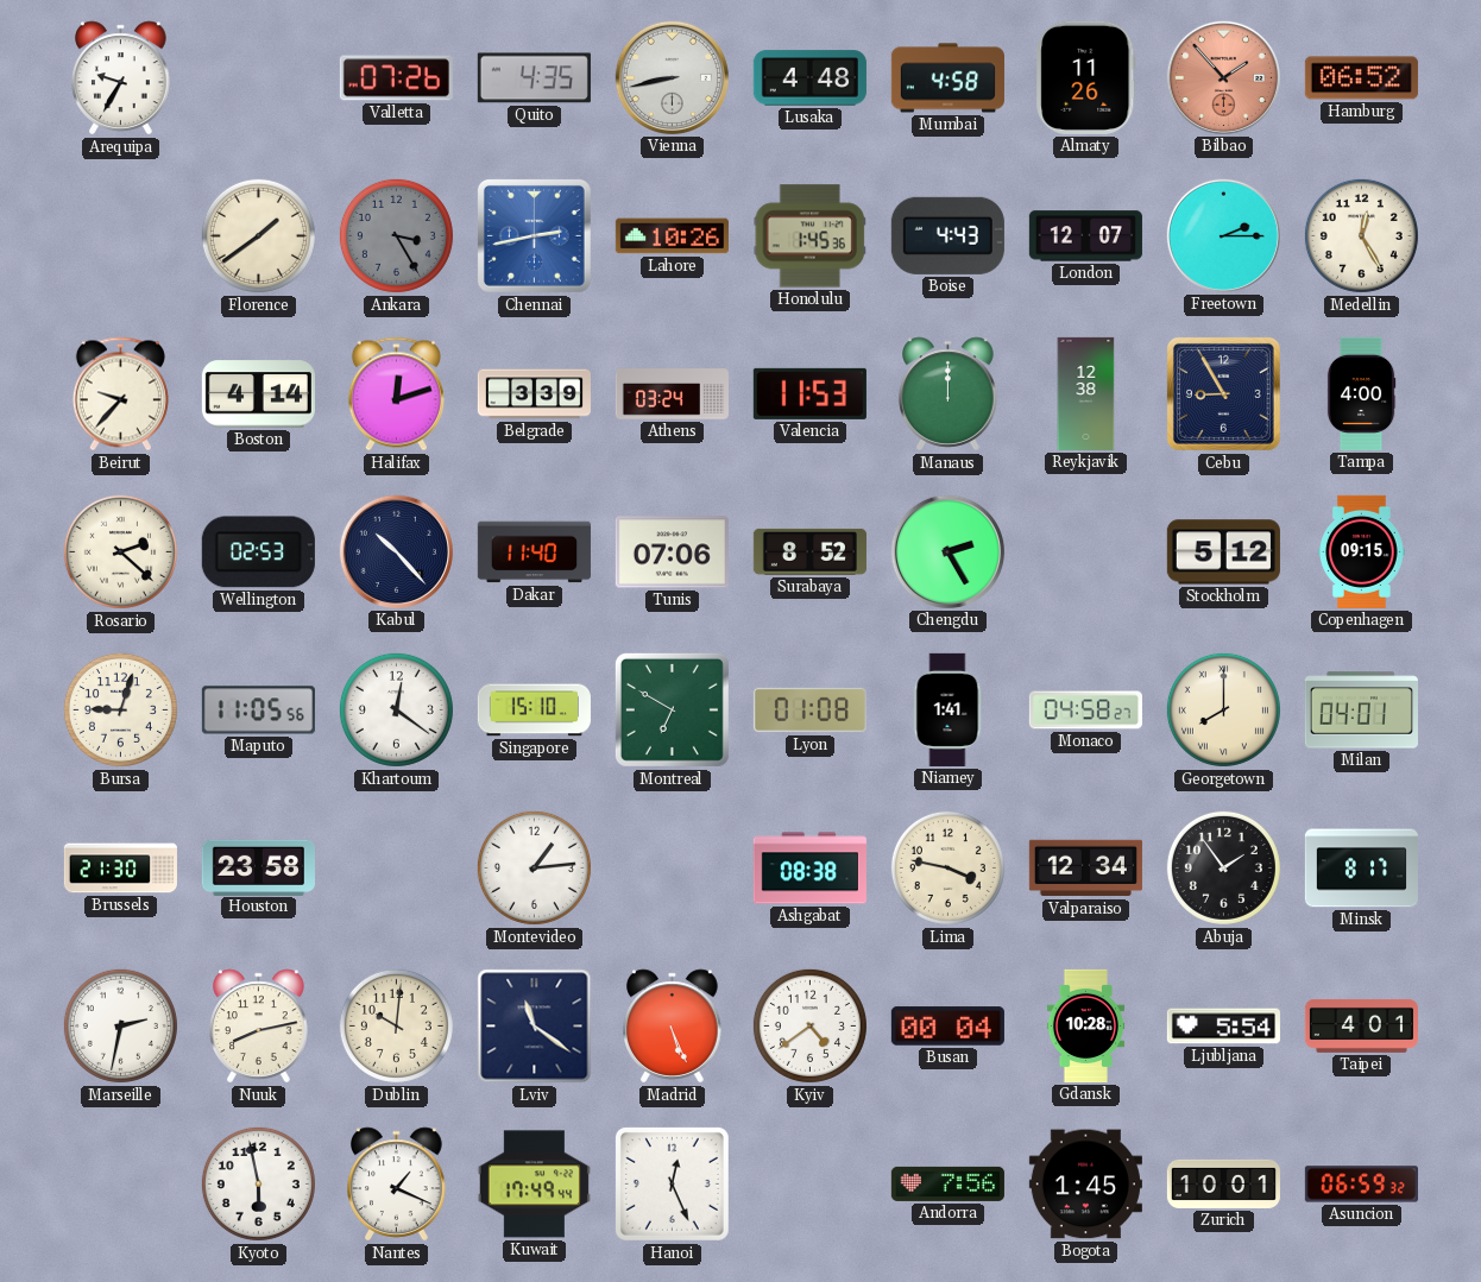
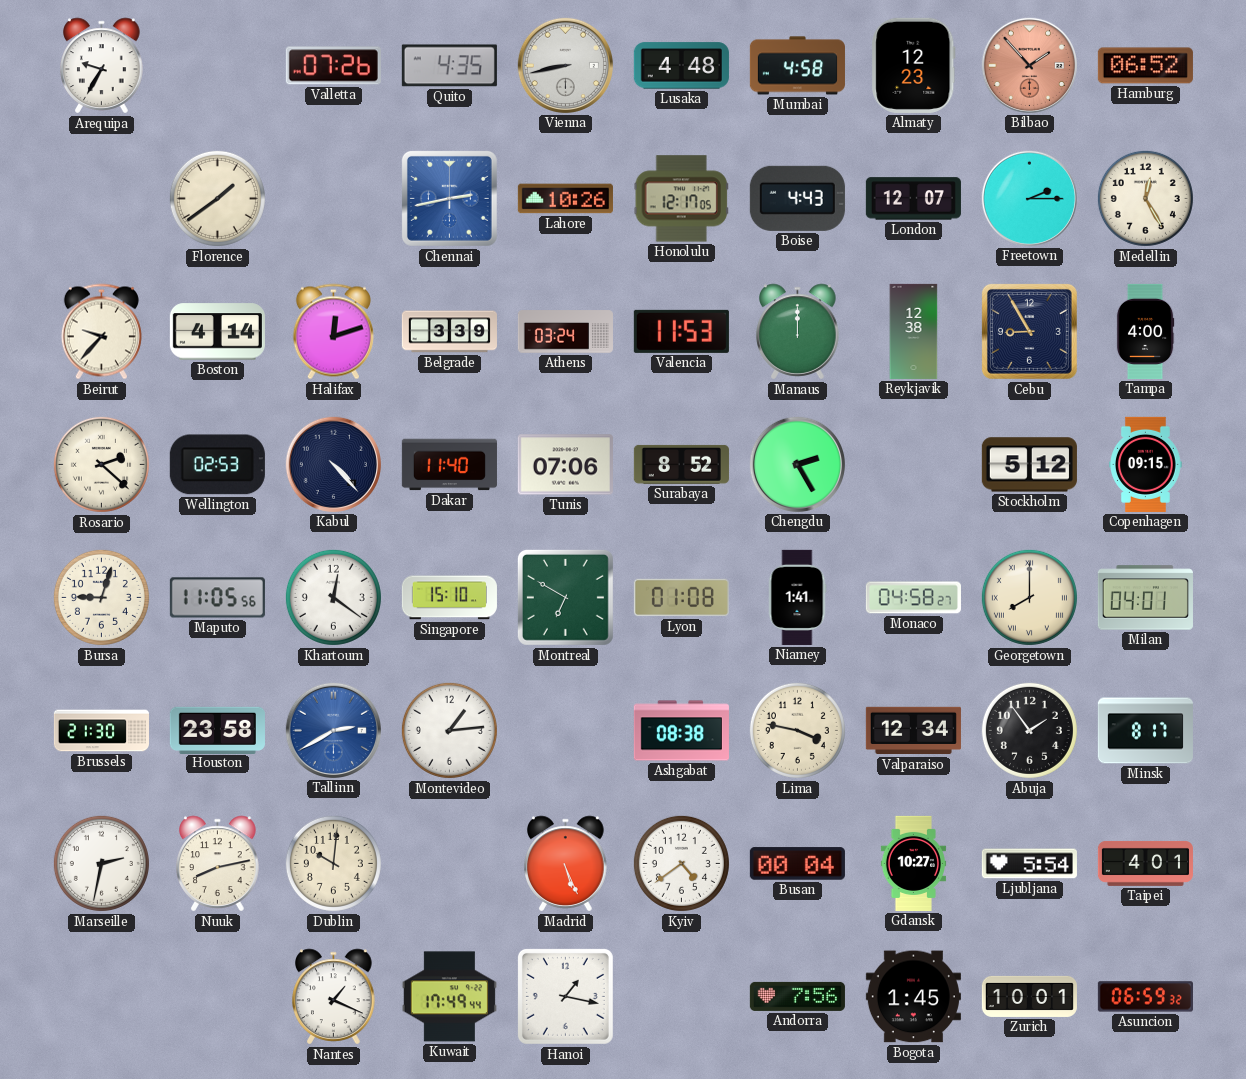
Almaty: 11:26 -> 12:23
Ankara: 3:25 -> none
Honolulu: 1:45 -> 12:17
Kabul: 10:23 -> 4:23
Tallinn: none -> 2:40
Lviv: 11:21 -> none
Gdansk: 10:28 -> 10:27
Kyoto: 5:58 -> none
Hanoi: 12:26 -> 1:17
